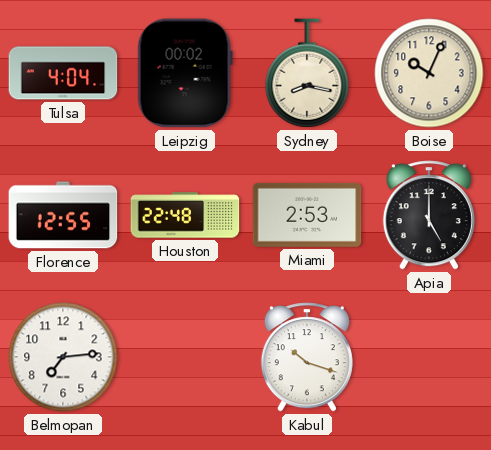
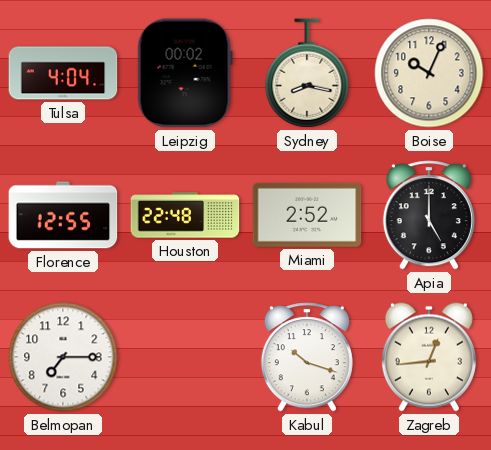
Miami: 2:53 -> 2:52
Belmopan: 7:14 -> 7:15
Zagreb: none -> 12:44
